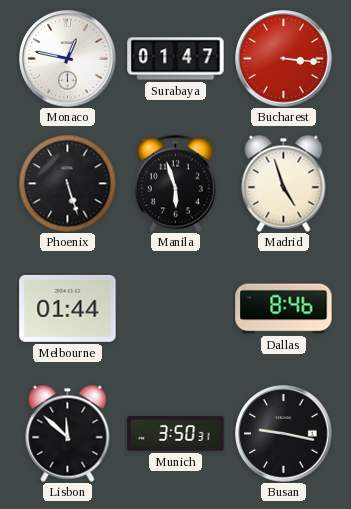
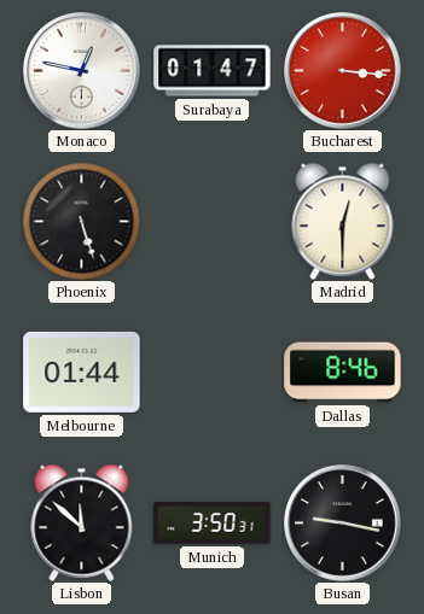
Manila: 5:57 -> none
Madrid: 4:57 -> 12:30
